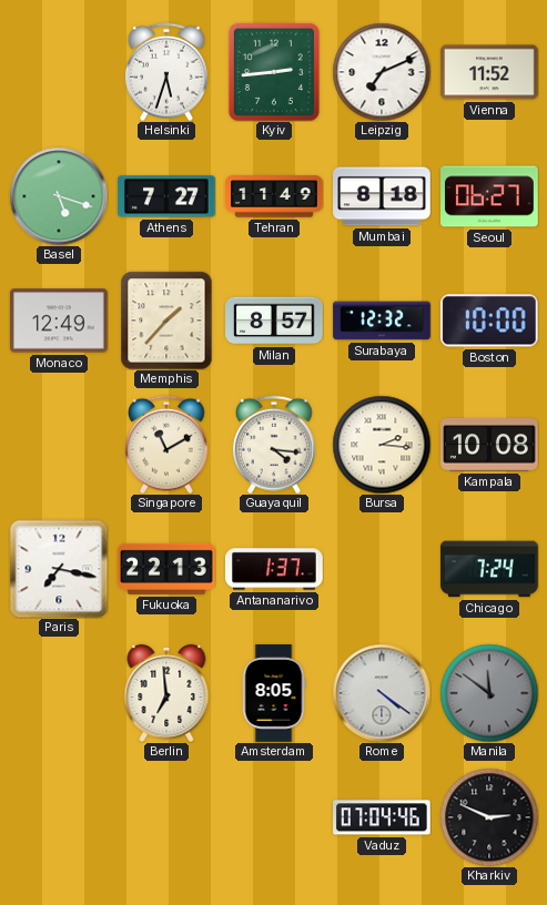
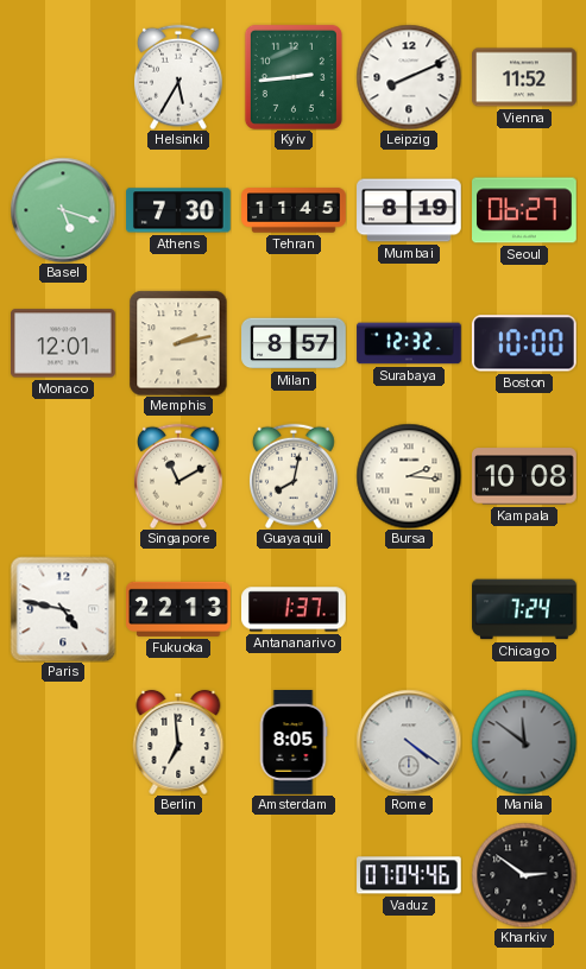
Helsinki: 5:33 -> 5:35
Leipzig: 7:11 -> 8:11
Athens: 7:27 -> 7:30
Tehran: 11:49 -> 11:45
Mumbai: 8:18 -> 8:19
Monaco: 12:49 -> 12:01
Memphis: 1:37 -> 2:13
Guayaquil: 4:16 -> 8:02
Paris: 7:17 -> 4:47
Kharkiv: 2:49 -> 2:51
